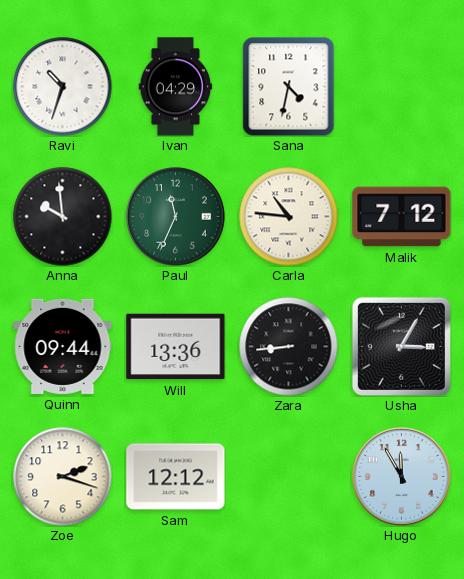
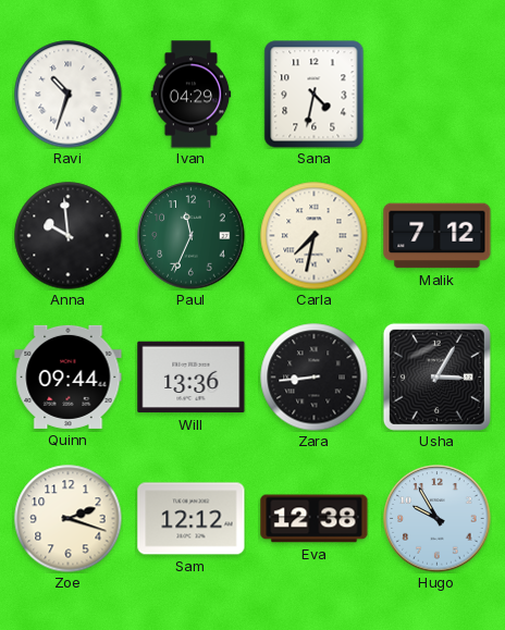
Carla: 10:46 -> 7:32
Eva: none -> 12:38
Hugo: 11:55 -> 9:55
